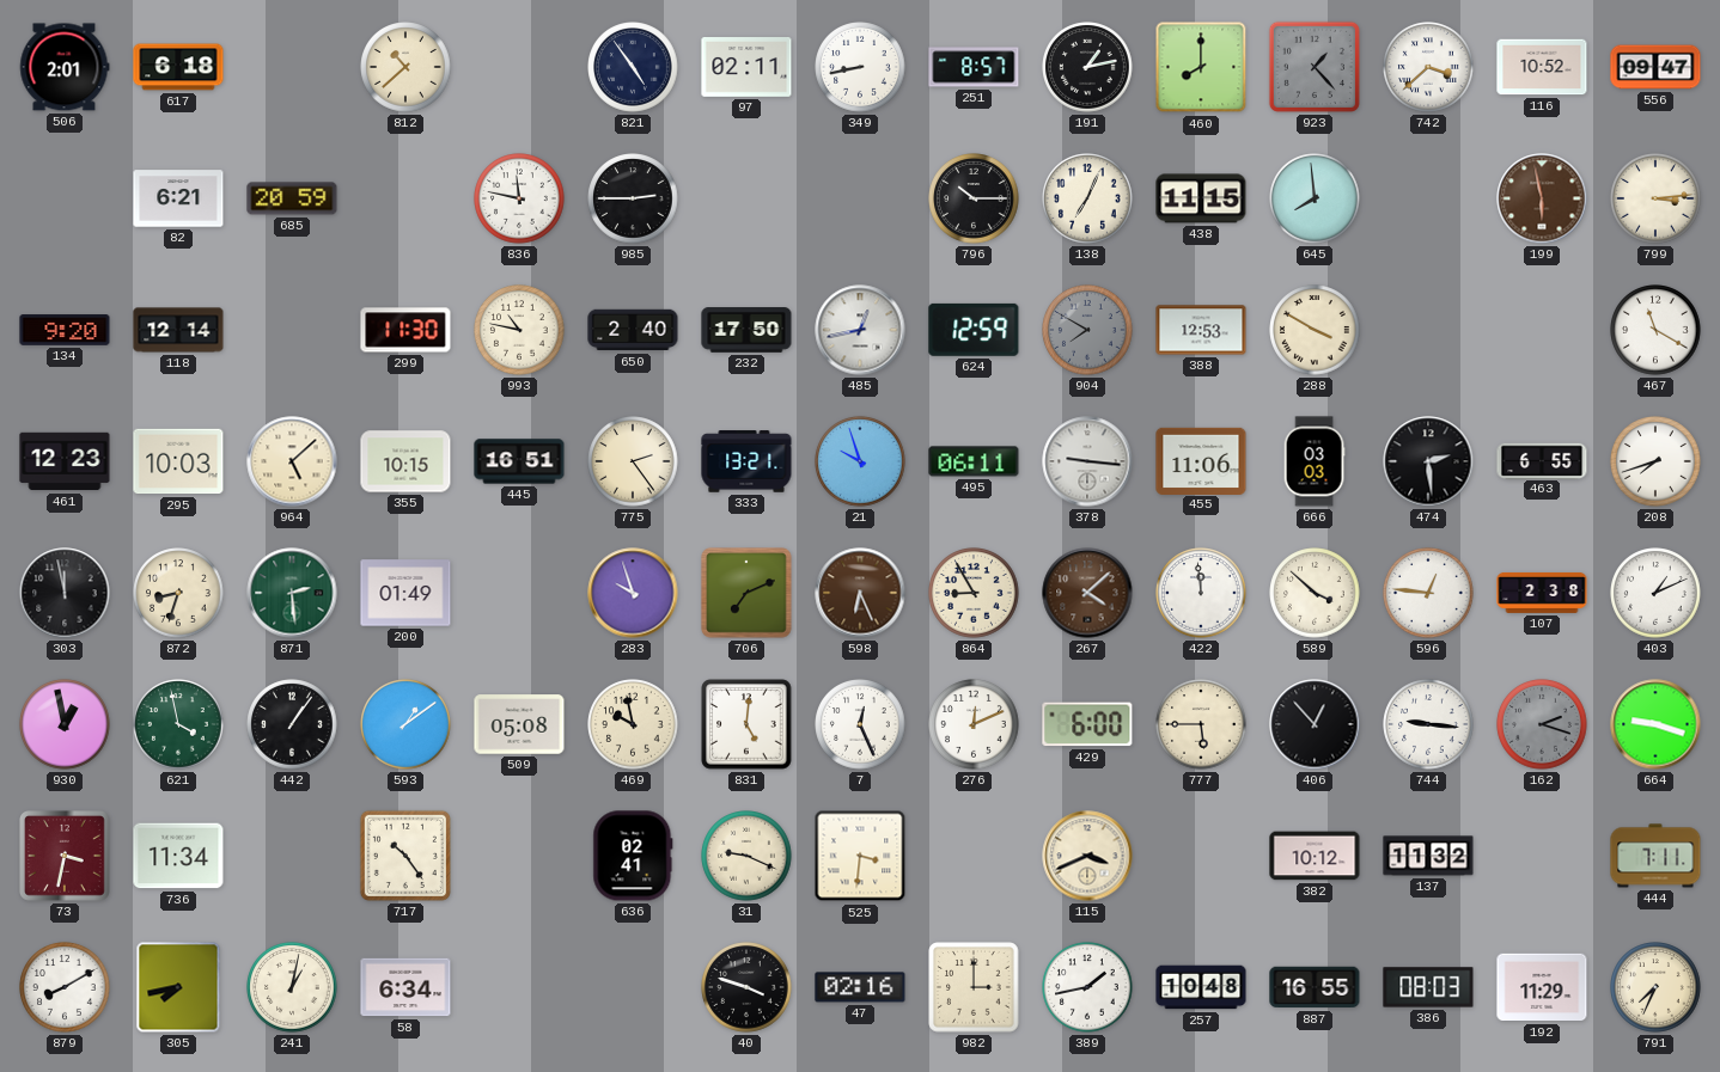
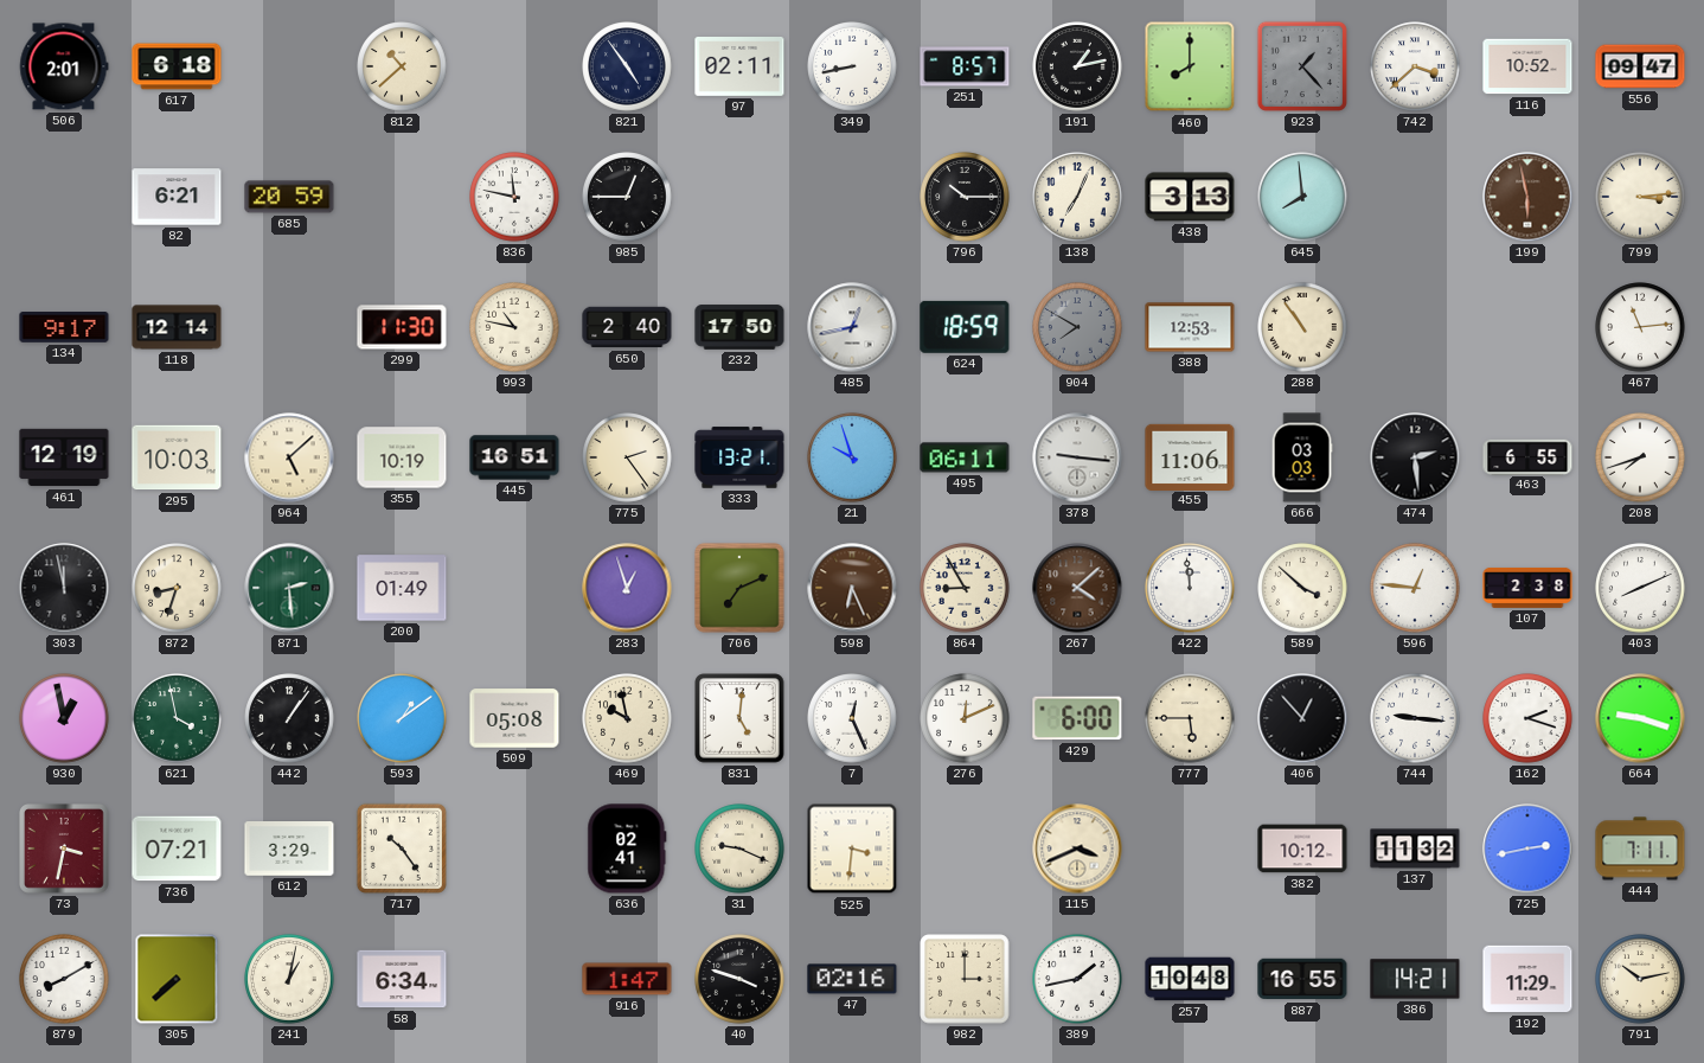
985: 2:45 -> 12:45
438: 11:15 -> 3:13
134: 9:20 -> 9:17
624: 12:59 -> 18:59
288: 3:50 -> 10:54
467: 11:20 -> 11:14
461: 12:23 -> 12:19
355: 10:15 -> 10:19
283: 9:57 -> 12:57
403: 1:11 -> 8:11
162 dial: grey -> white
736: 11:34 -> 07:21
612: none -> 3:29
725: none -> 2:43
305: 7:43 -> 7:38
916: none -> 1:47
386: 08:03 -> 14:21
791: 7:34 -> 10:13
